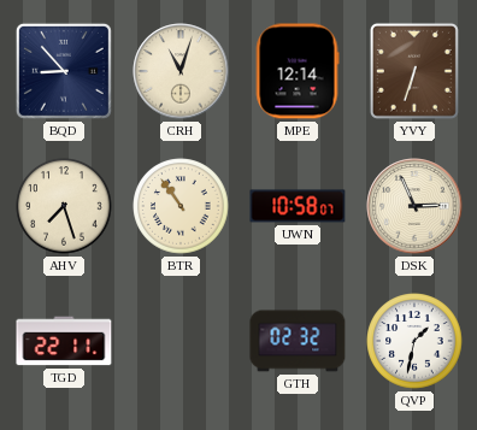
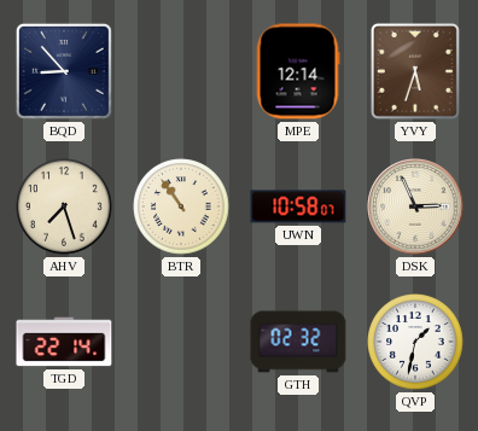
CRH: 11:03 -> none
YVY: 6:33 -> 5:33
TGD: 22:11 -> 22:14
